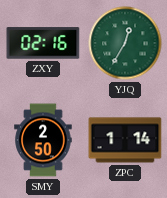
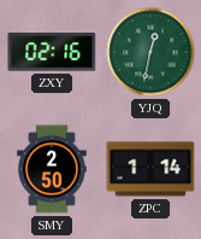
YJQ: 12:35 -> 12:32
